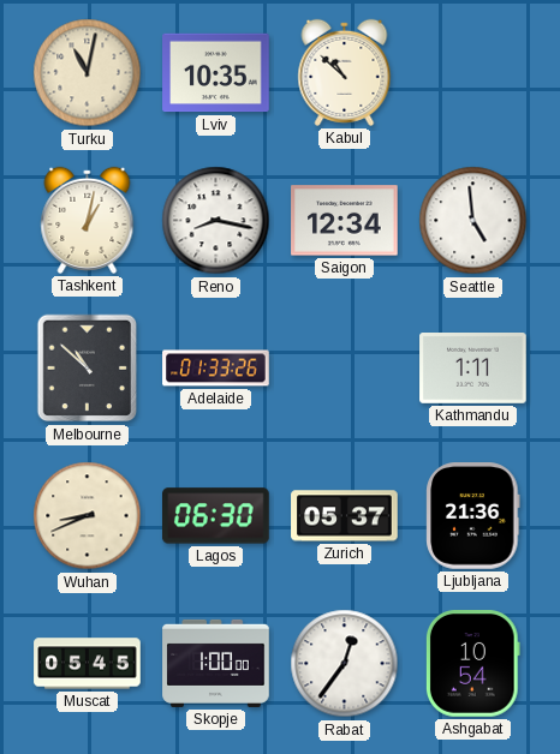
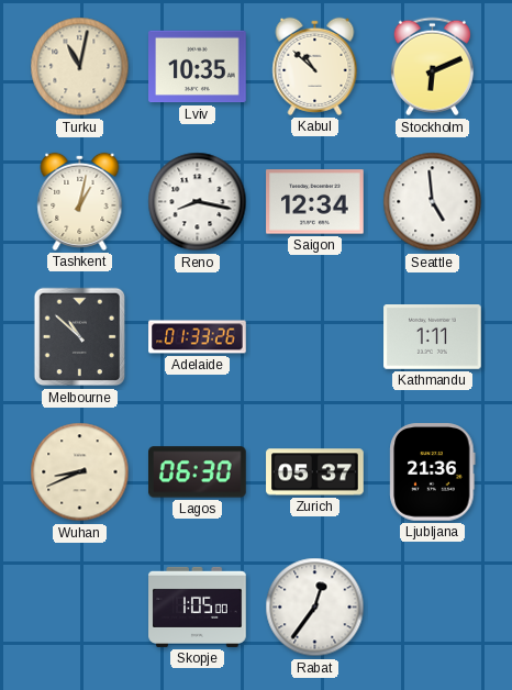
Stockholm: none -> 6:11
Muscat: 05:45 -> none
Skopje: 1:00 -> 1:05
Ashgabat: 10:54 -> none
